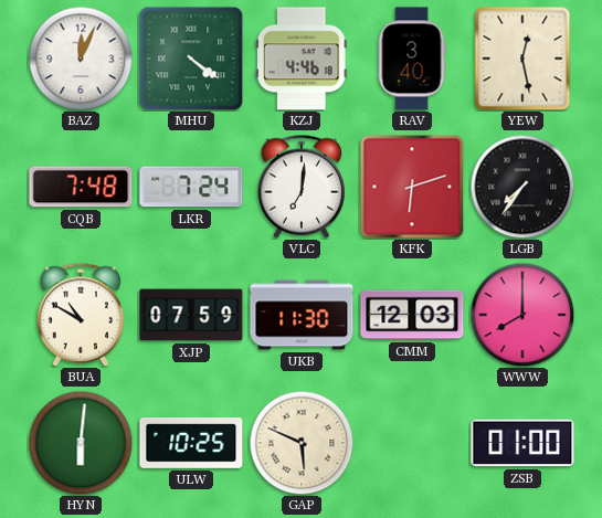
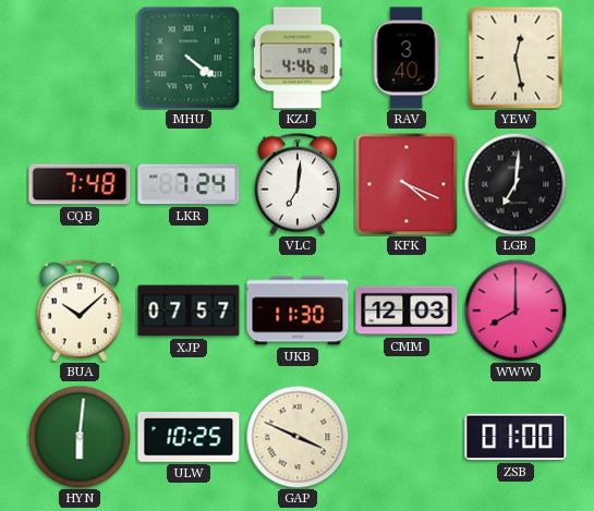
BAZ: 12:04 -> none
KFK: 6:12 -> 4:19
LGB: 7:36 -> 7:01
BUA: 10:50 -> 10:08
XJP: 07:59 -> 07:57
GAP: 5:49 -> 3:49
